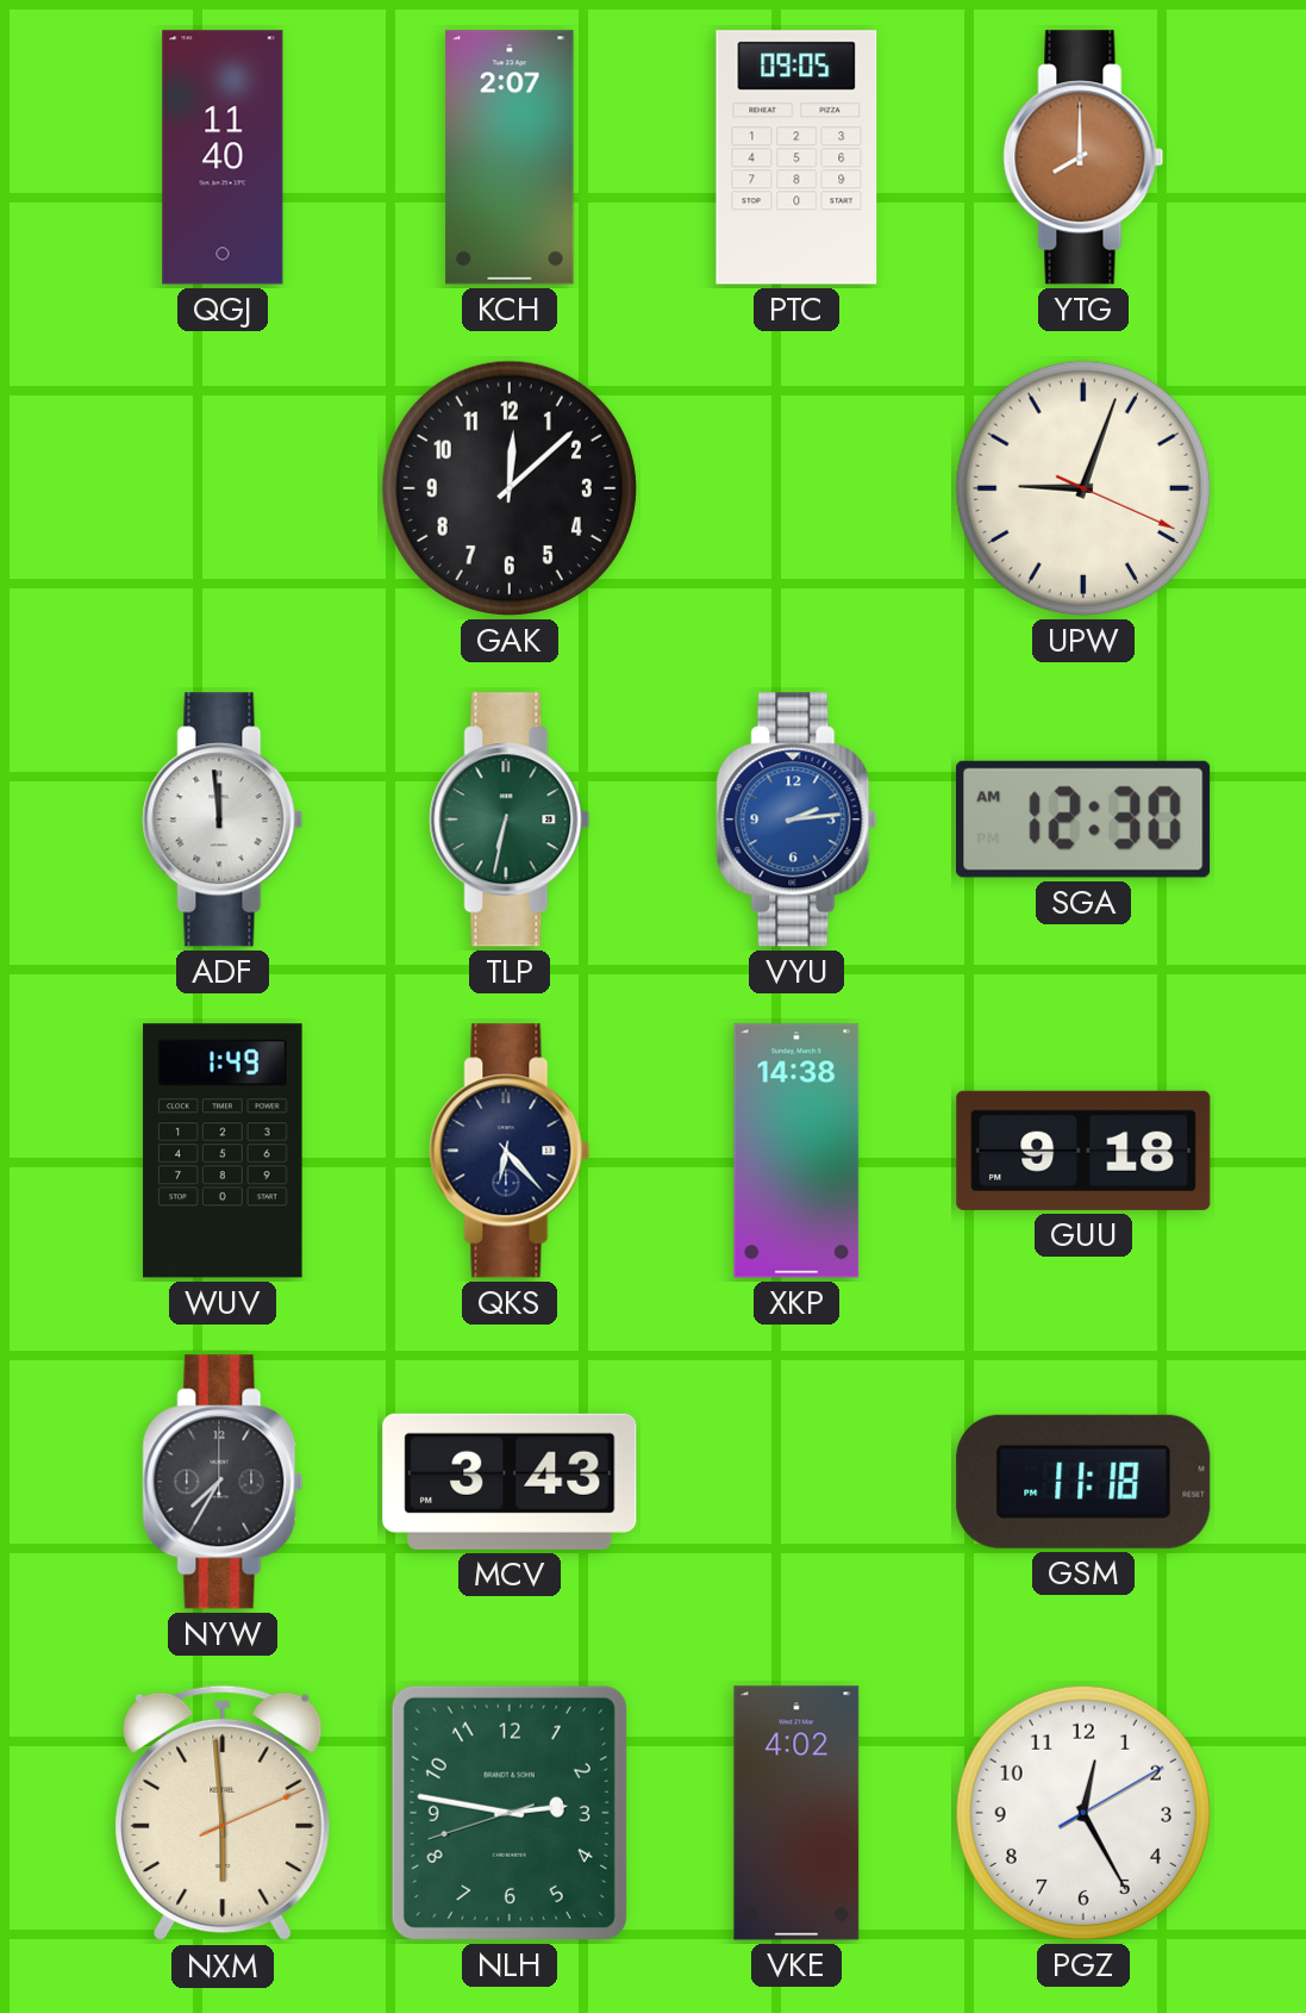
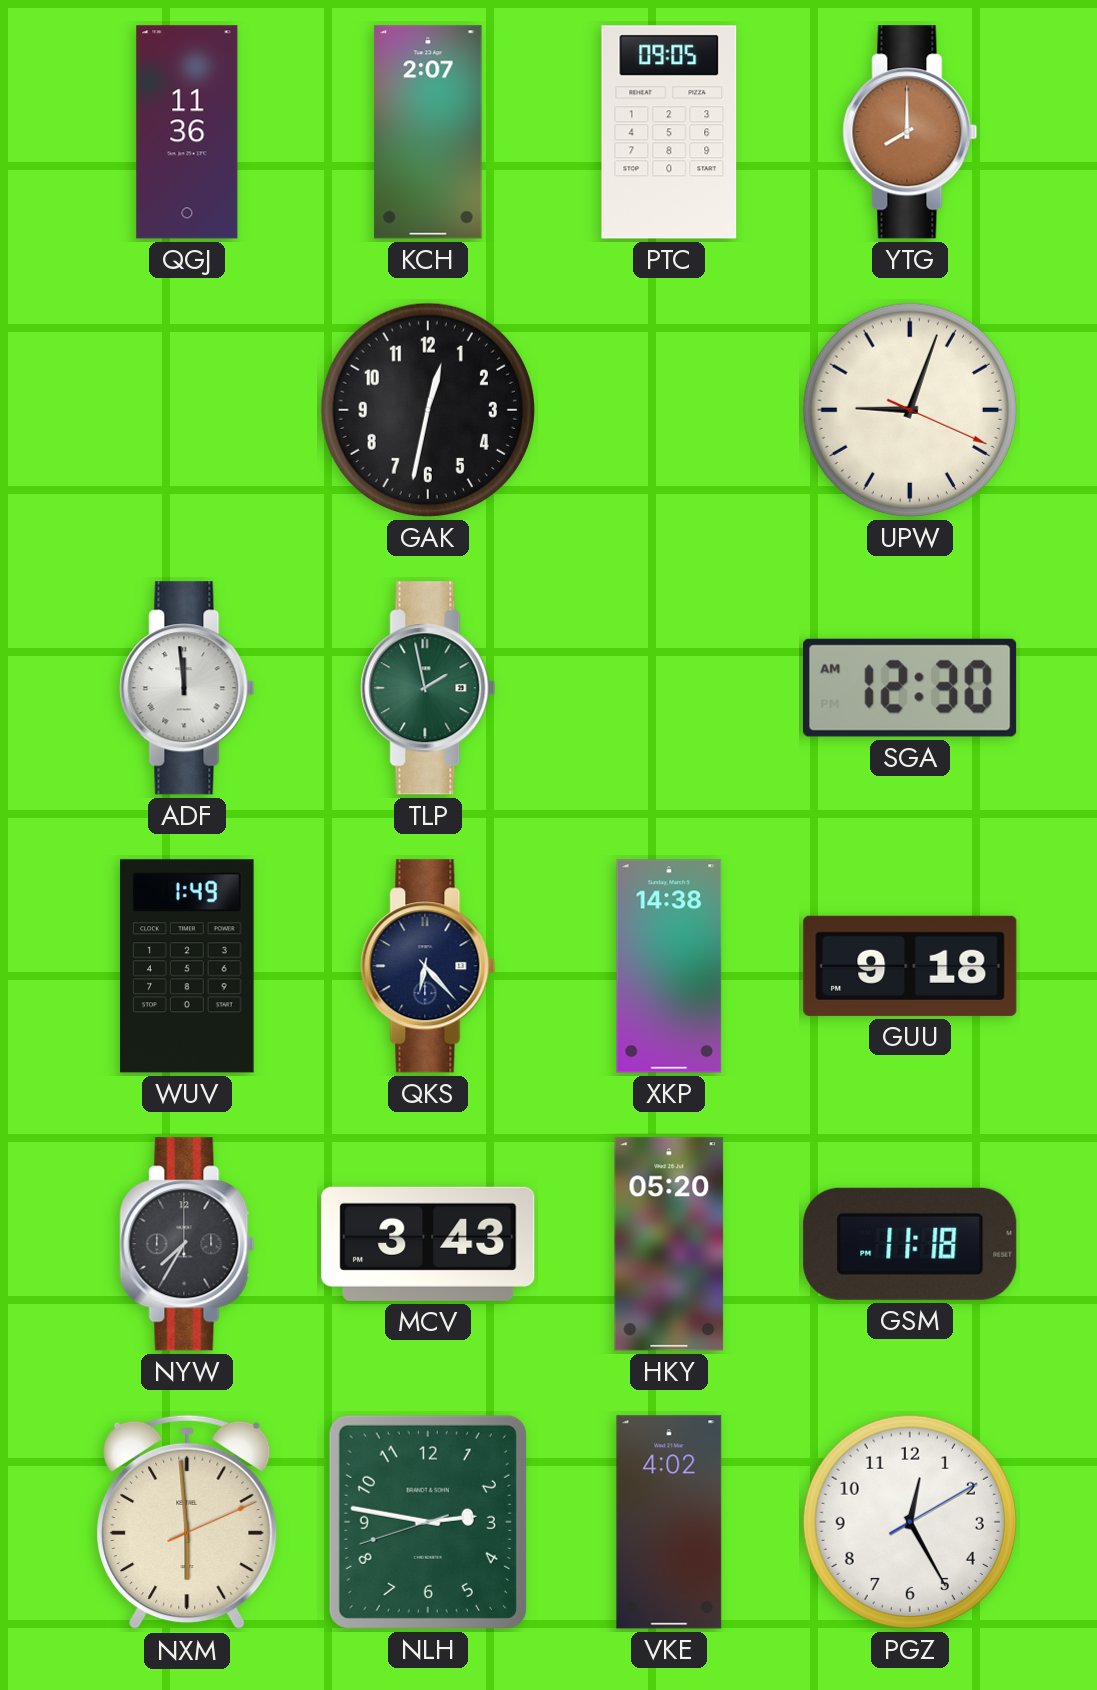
QGJ: 11:40 -> 11:36
GAK: 12:08 -> 12:32
TLP: 6:32 -> 1:58
VYU: 2:14 -> none
HKY: none -> 05:20
